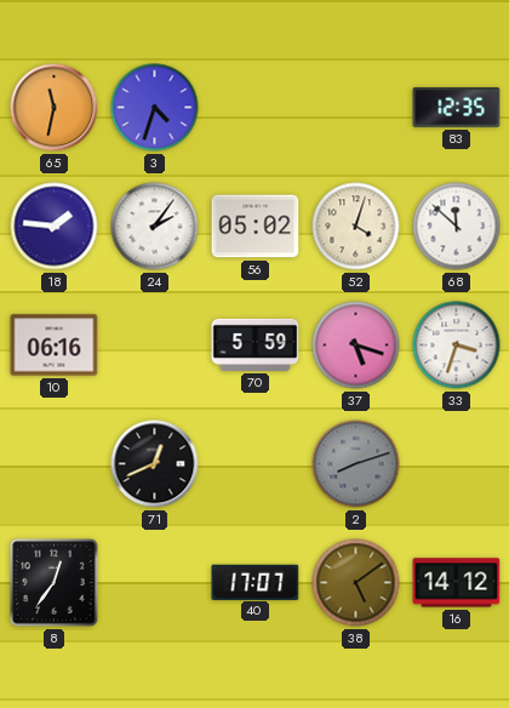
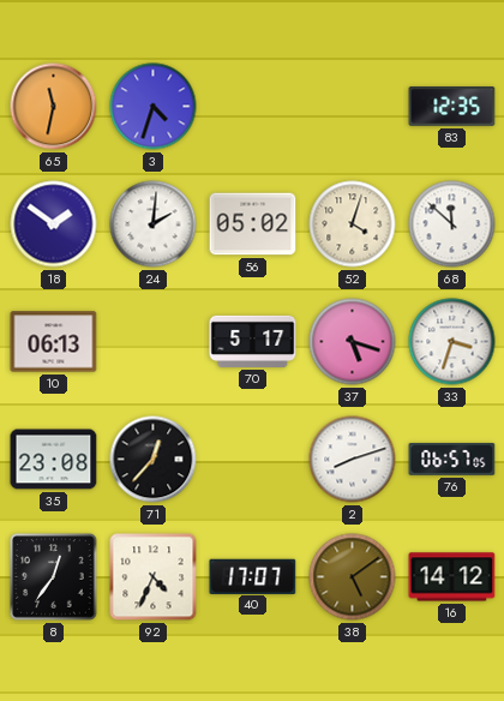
18: 1:46 -> 1:51
24: 2:06 -> 2:01
10: 06:16 -> 06:13
70: 5:59 -> 5:17
35: none -> 23:08
71: 12:41 -> 12:37
2 dial: grey -> white
76: none -> 06:57
92: none -> 4:34
